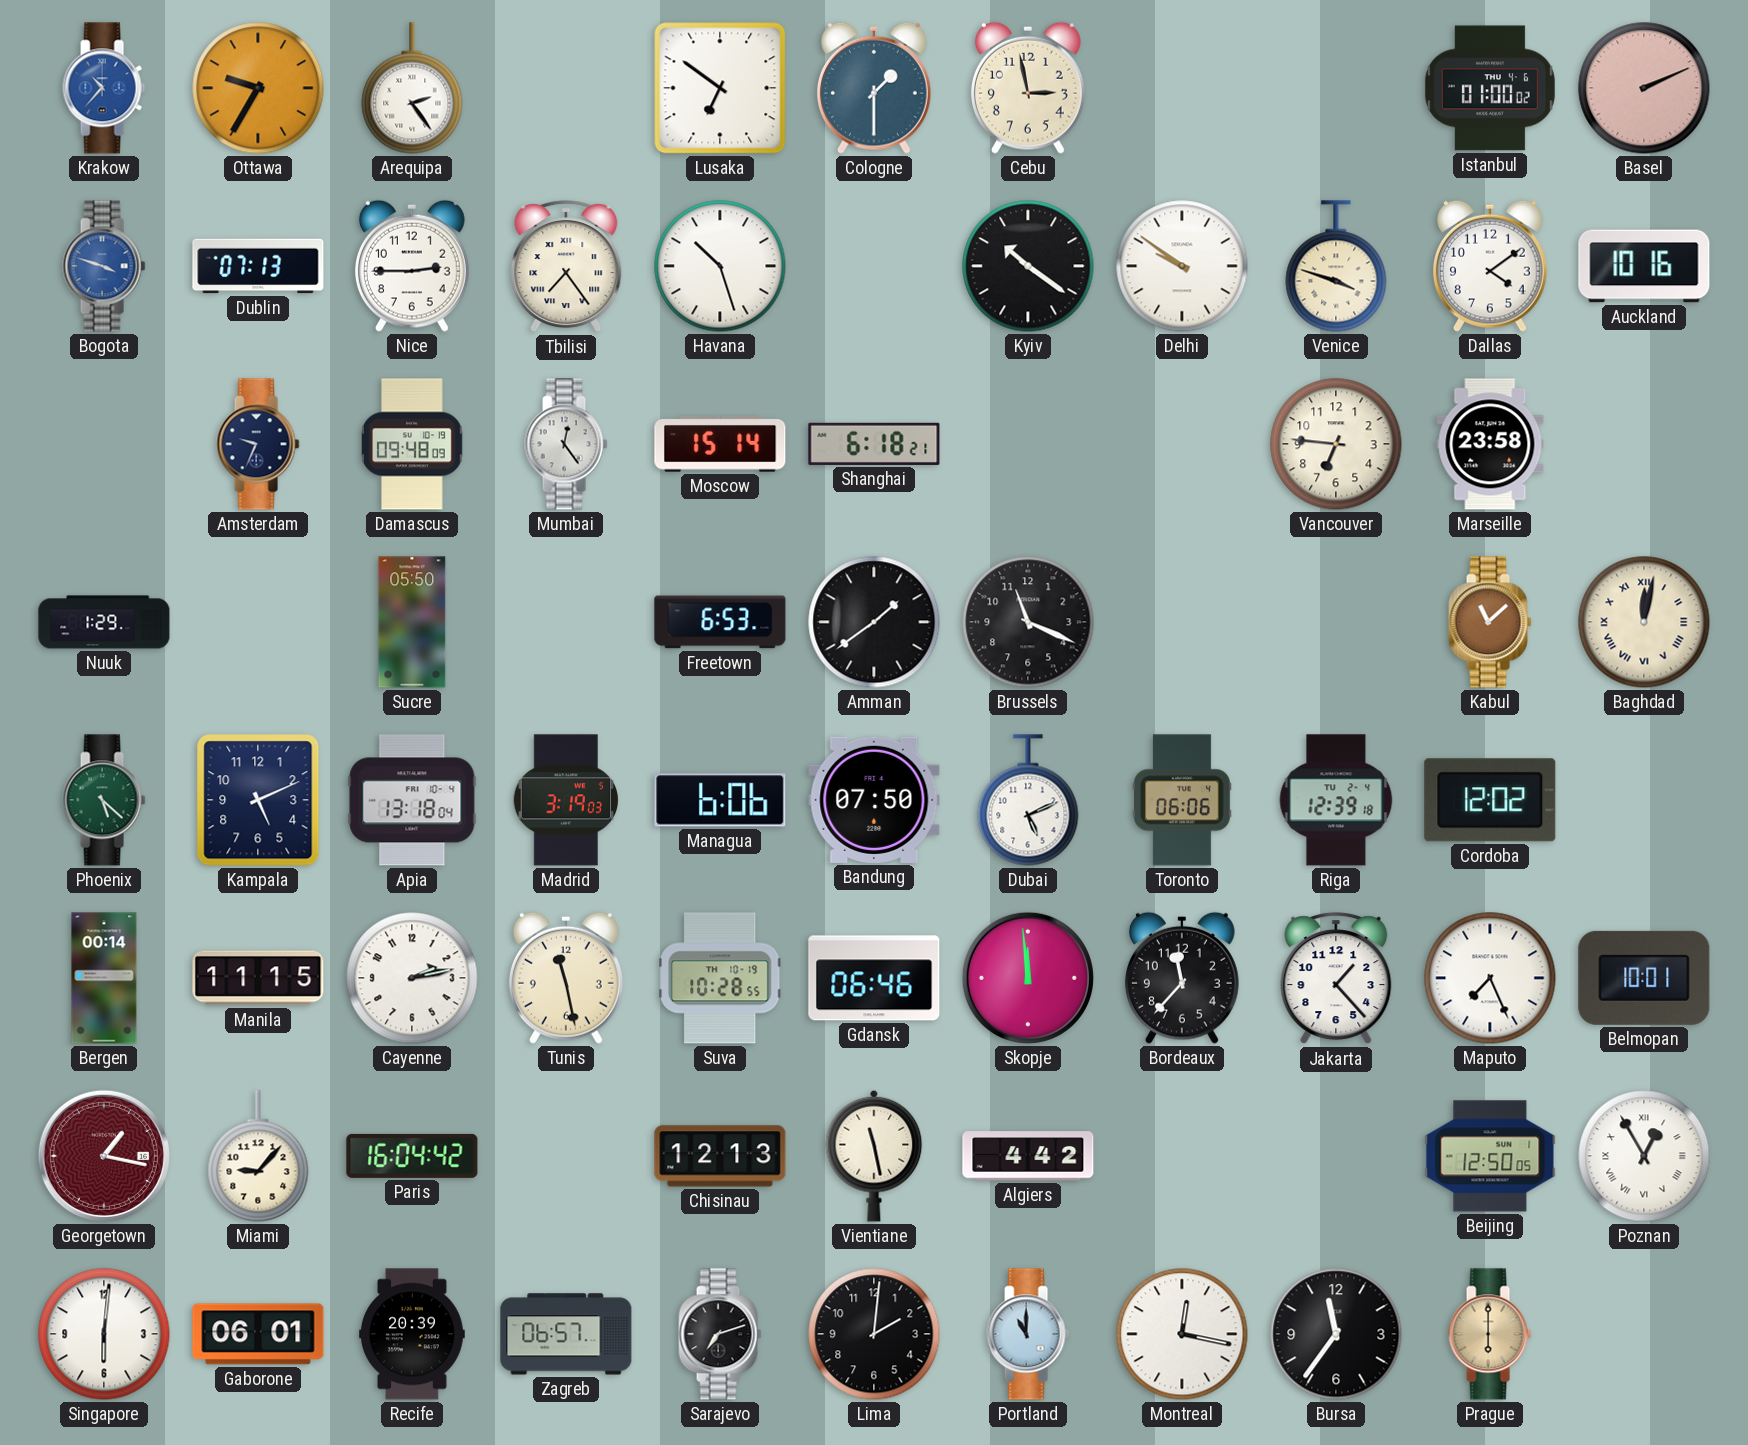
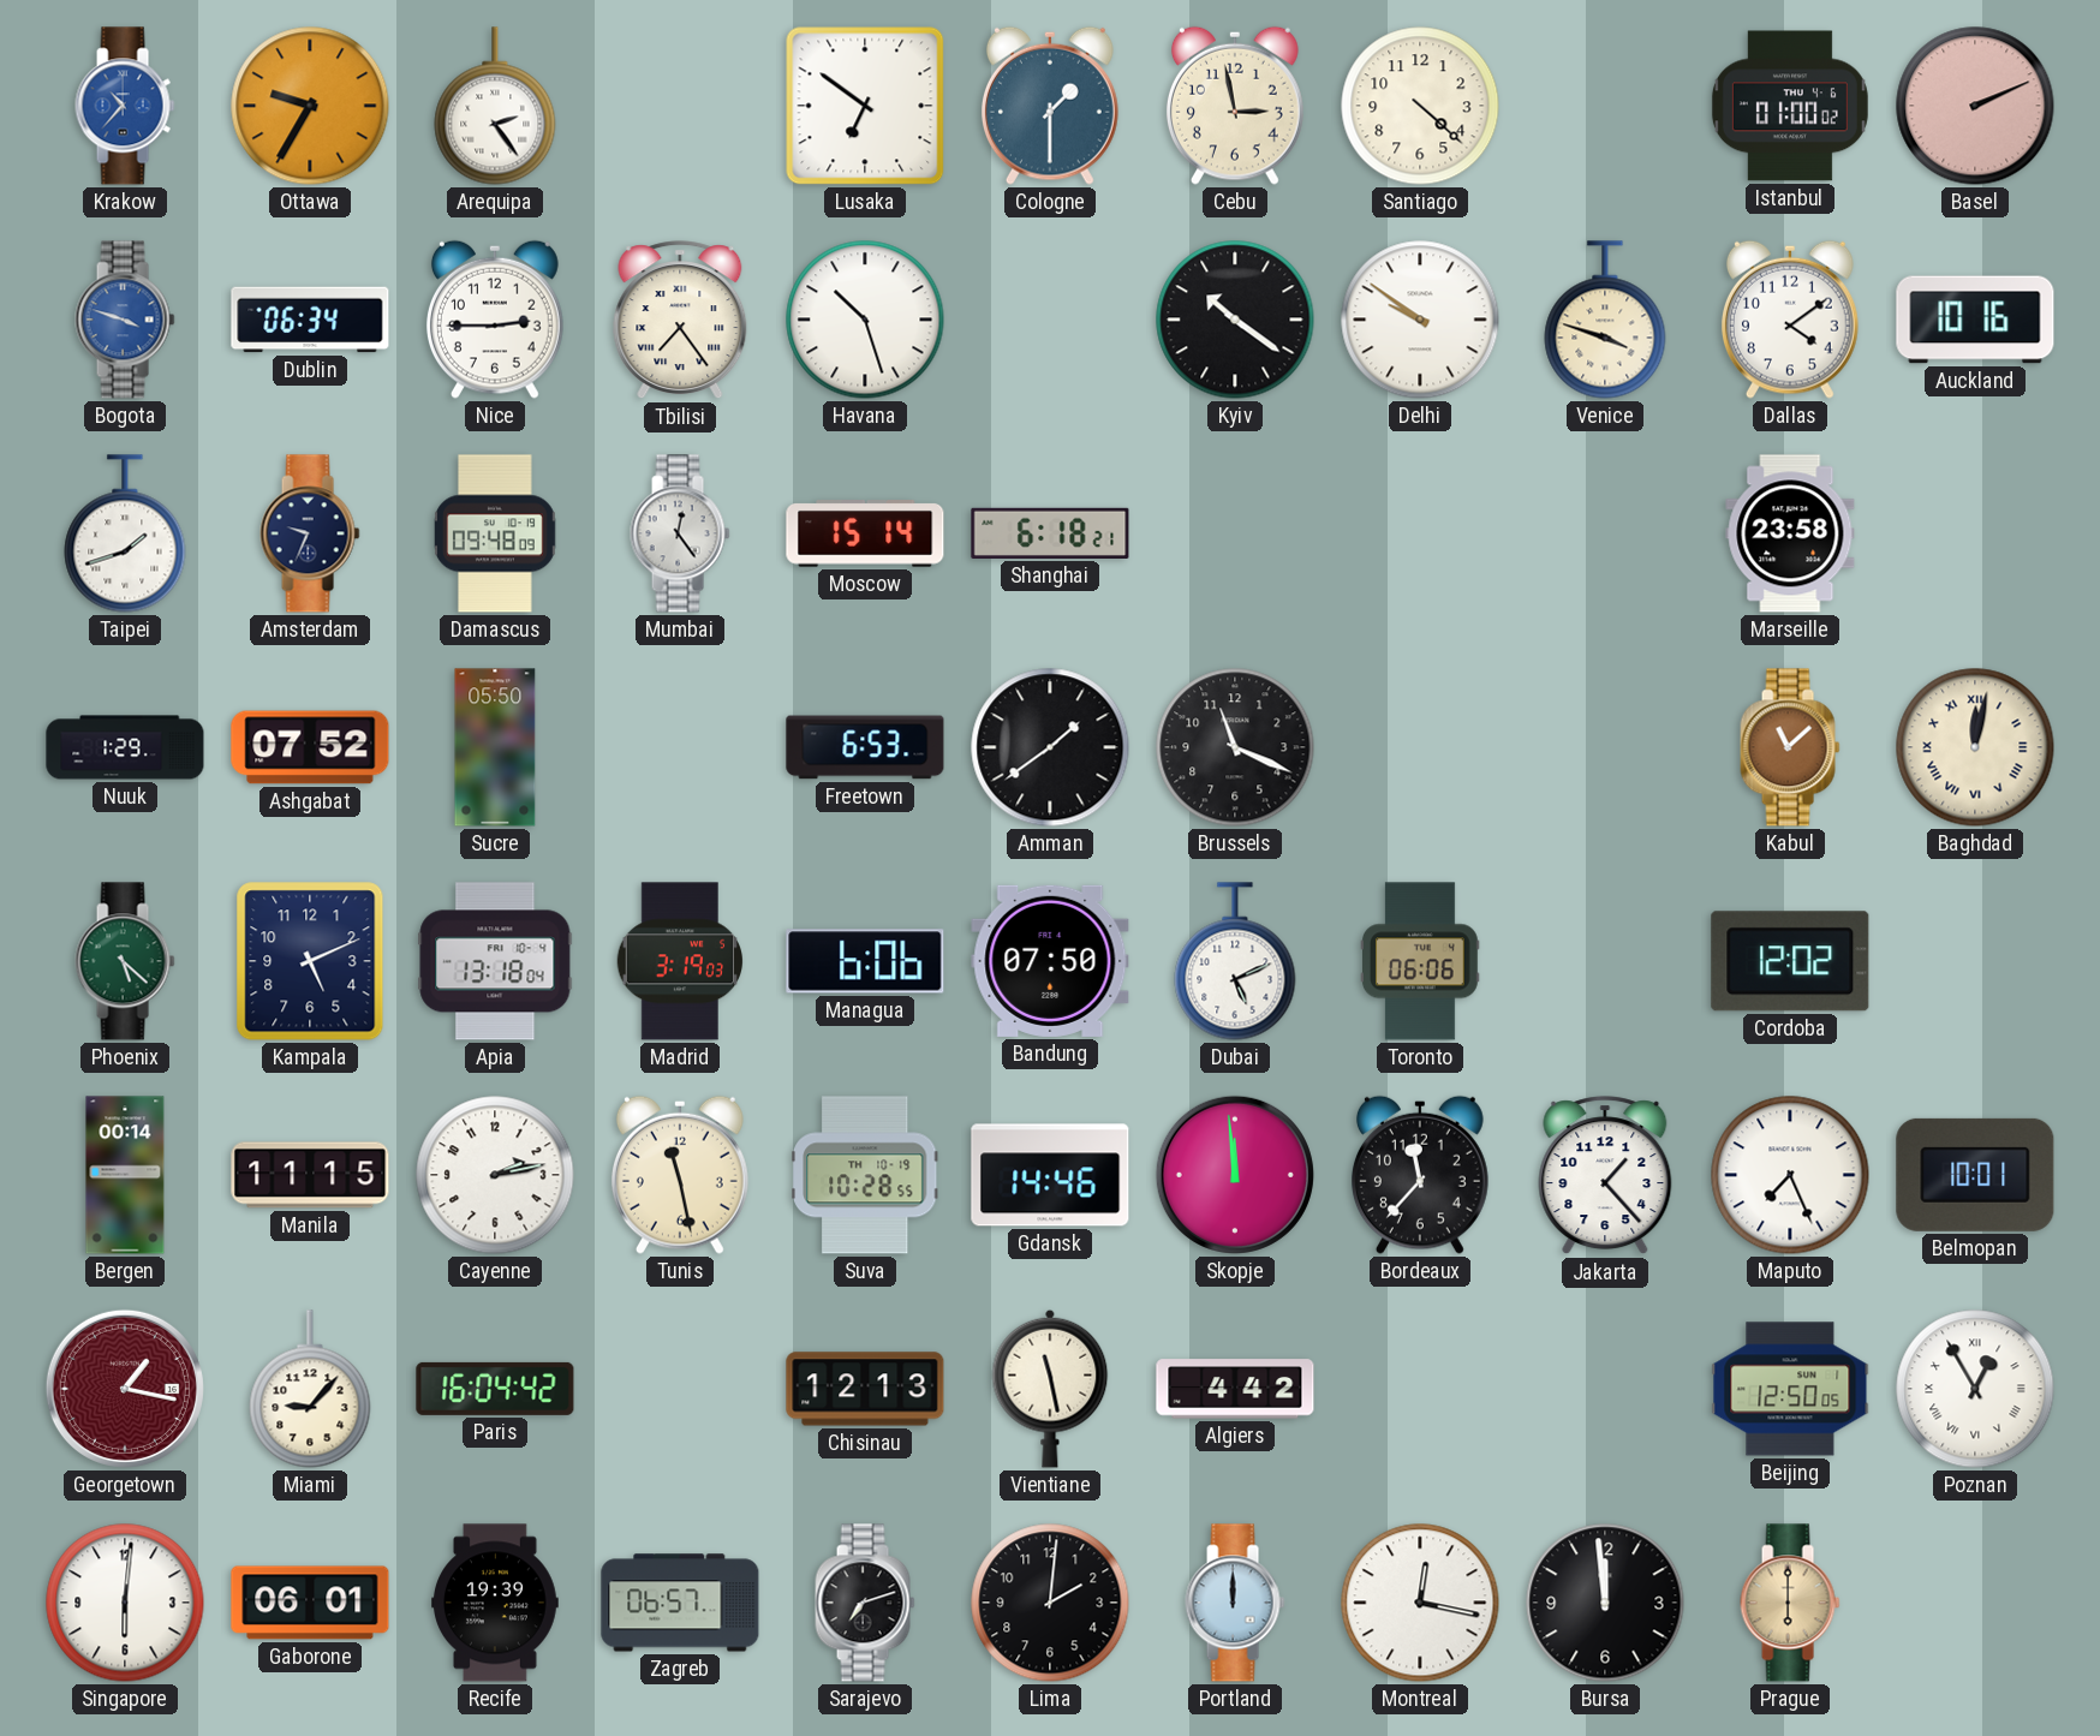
Santiago: none -> 4:22
Dublin: 07:13 -> 06:34
Taipei: none -> 1:42
Vancouver: 6:46 -> none
Ashgabat: none -> 07:52
Riga: 12:39 -> none
Gdansk: 06:46 -> 14:46
Recife: 20:39 -> 19:39
Portland: 11:00 -> 12:00
Bursa: 11:36 -> 11:59
